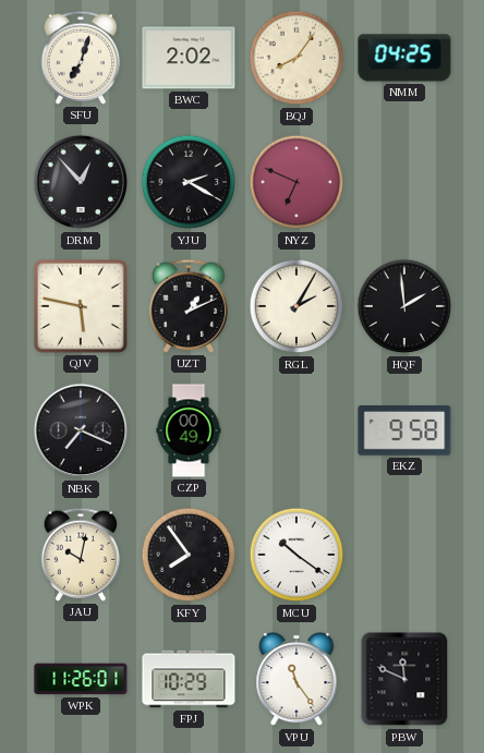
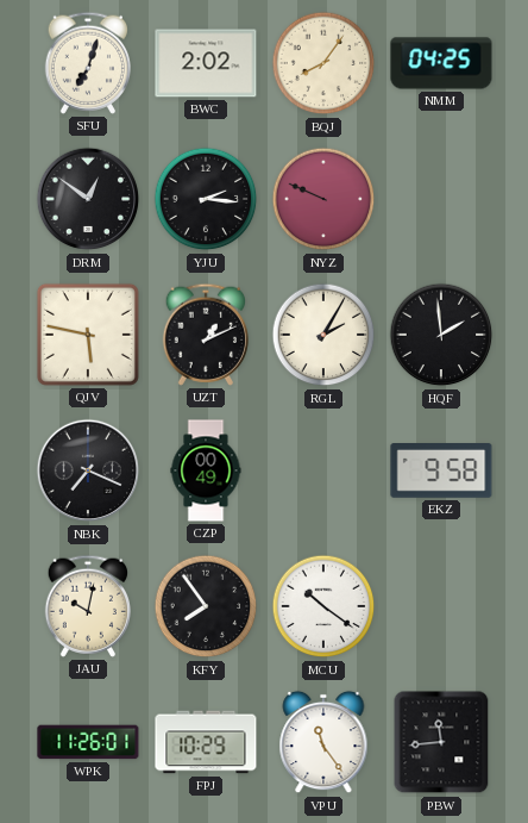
DRM: 12:53 -> 12:51
YJU: 2:20 -> 2:16
NYZ: 6:49 -> 9:49
PBW: 11:49 -> 11:44
